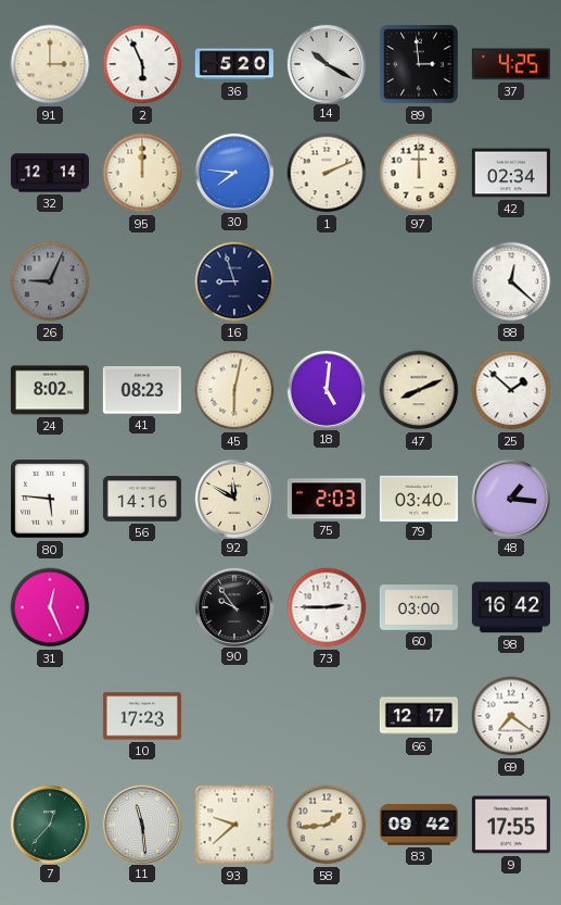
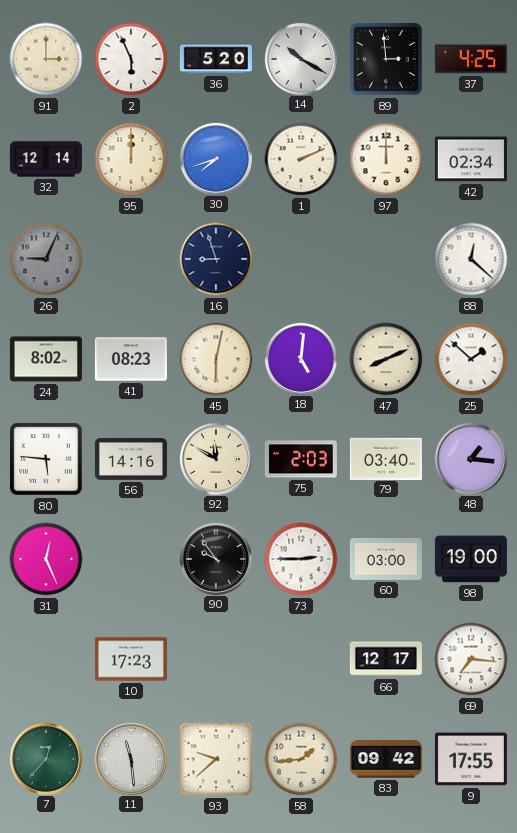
30: 7:46 -> 7:42
98: 16:42 -> 19:00
69: 7:21 -> 7:16
